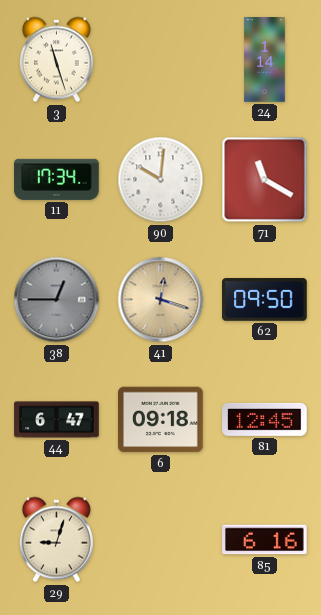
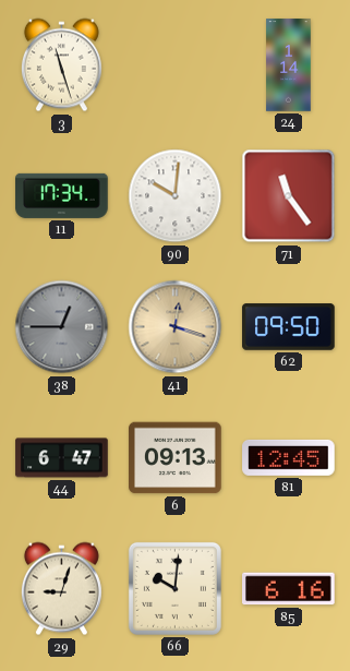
71: 11:20 -> 11:24
6: 09:18 -> 09:13
66: none -> 10:01
